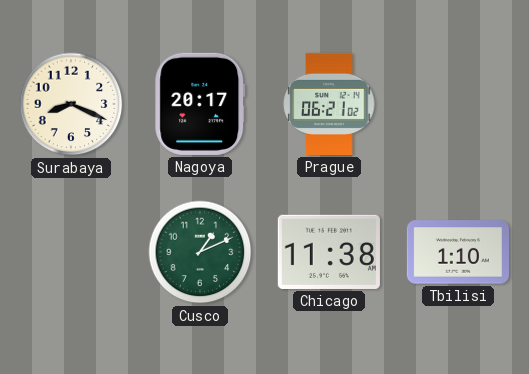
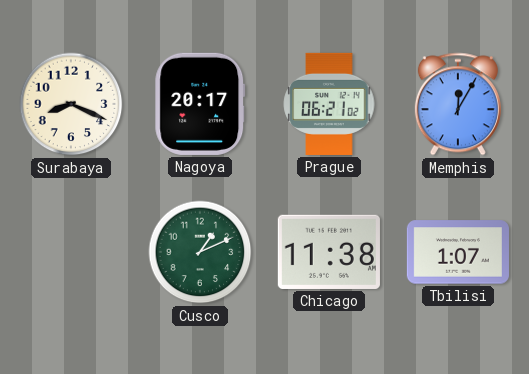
Memphis: none -> 12:05
Tbilisi: 1:10 -> 1:07
